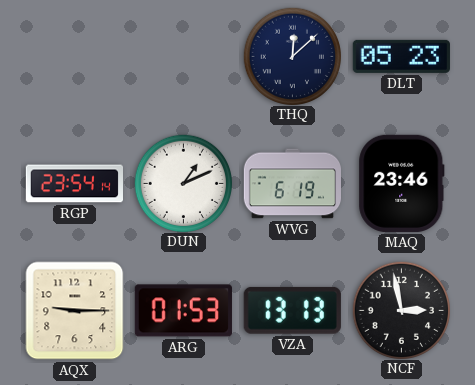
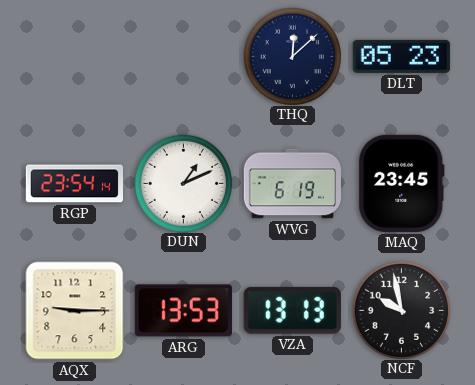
MAQ: 23:46 -> 23:45
ARG: 01:53 -> 13:53
NCF: 2:58 -> 9:58
